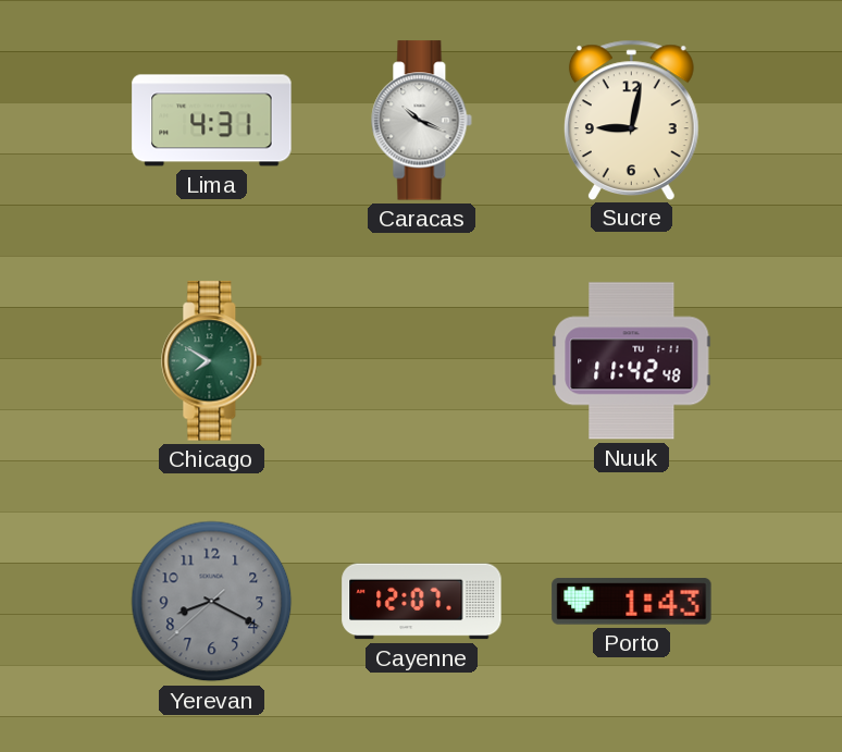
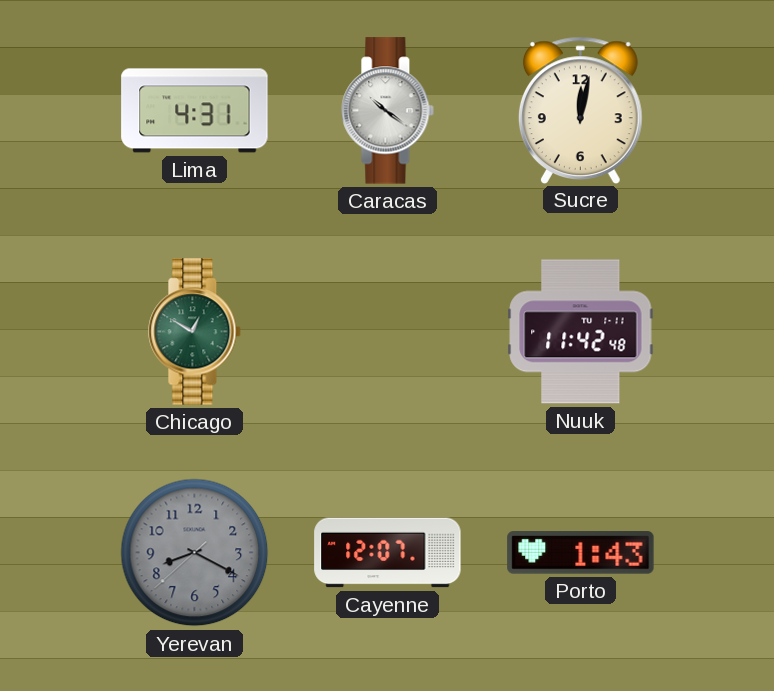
Caracas: 10:19 -> 10:21
Sucre: 9:02 -> 12:02
Chicago: 7:50 -> 12:50
